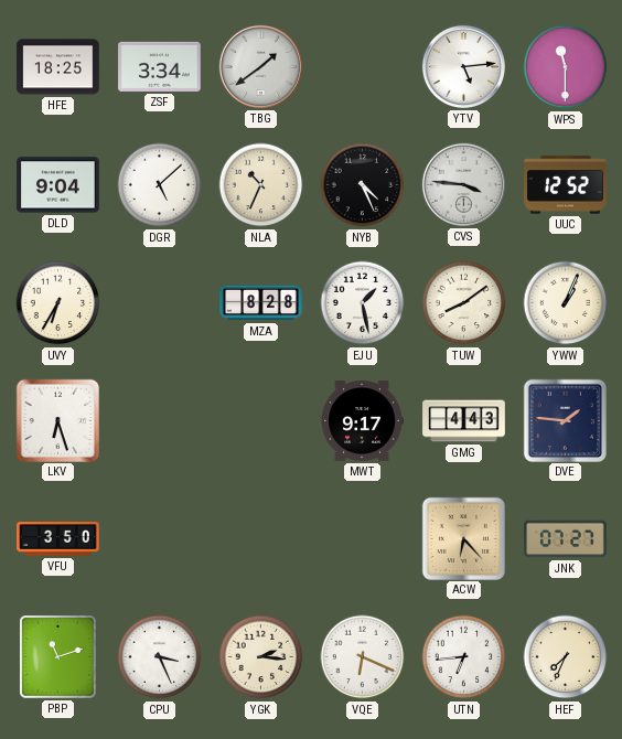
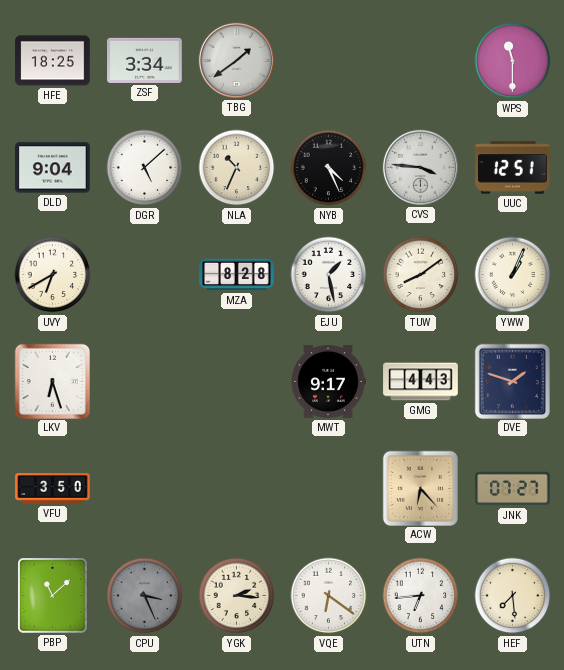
YTV: 5:14 -> none
UUC: 12:52 -> 12:51
UVY: 6:35 -> 6:40
DVE: 1:46 -> 1:48
PBP: 11:12 -> 11:08
CPU dial: white -> grey
VQE: 6:19 -> 6:21
HEF: 7:34 -> 7:29
